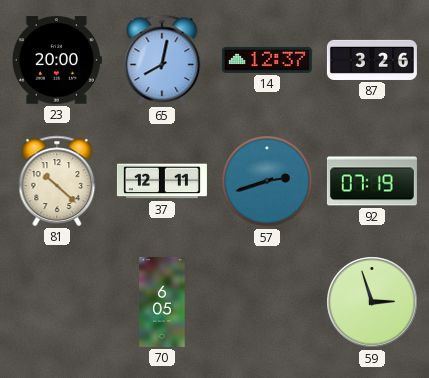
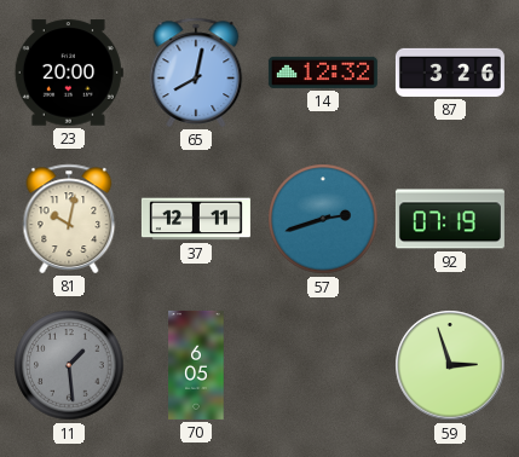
14: 12:37 -> 12:32
81: 10:22 -> 10:02
11: none -> 1:29
